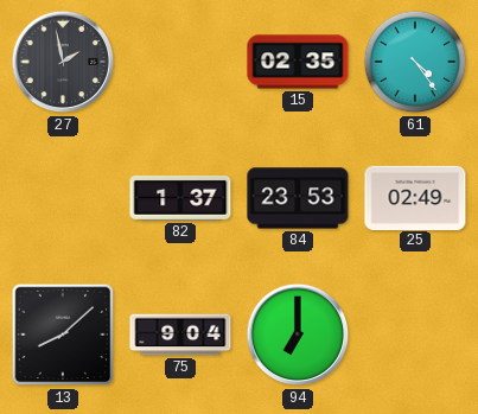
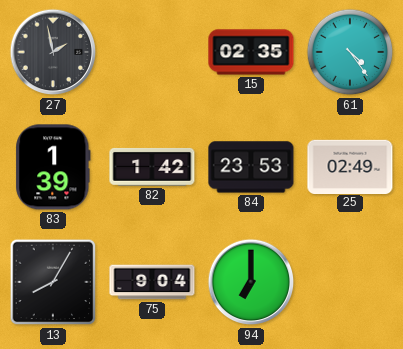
83: none -> 1:39
82: 1:37 -> 1:42
13: 8:08 -> 8:05
